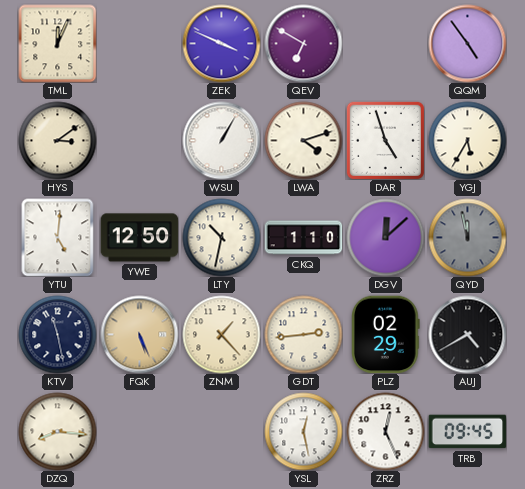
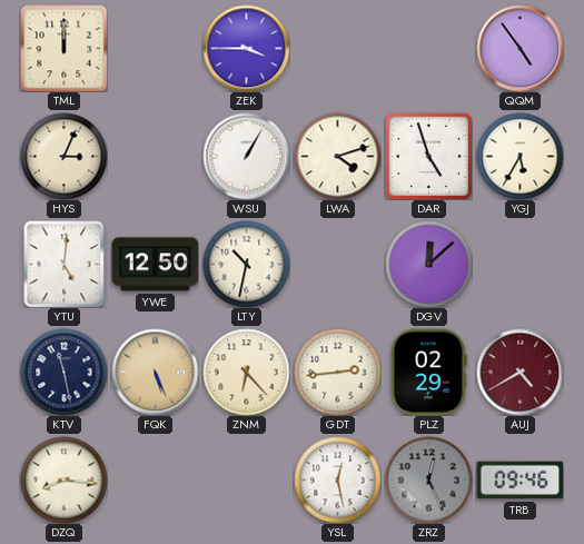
TML: 12:04 -> 12:00
ZEK: 3:49 -> 3:45
QEV: 6:50 -> none
HYS: 3:09 -> 3:04
CKQ: 1:10 -> none
QYD: 11:58 -> none
ZNM: 1:23 -> 6:23
AUJ dial: black -> burgundy
ZRZ dial: white -> grey
TRB: 09:45 -> 09:46
